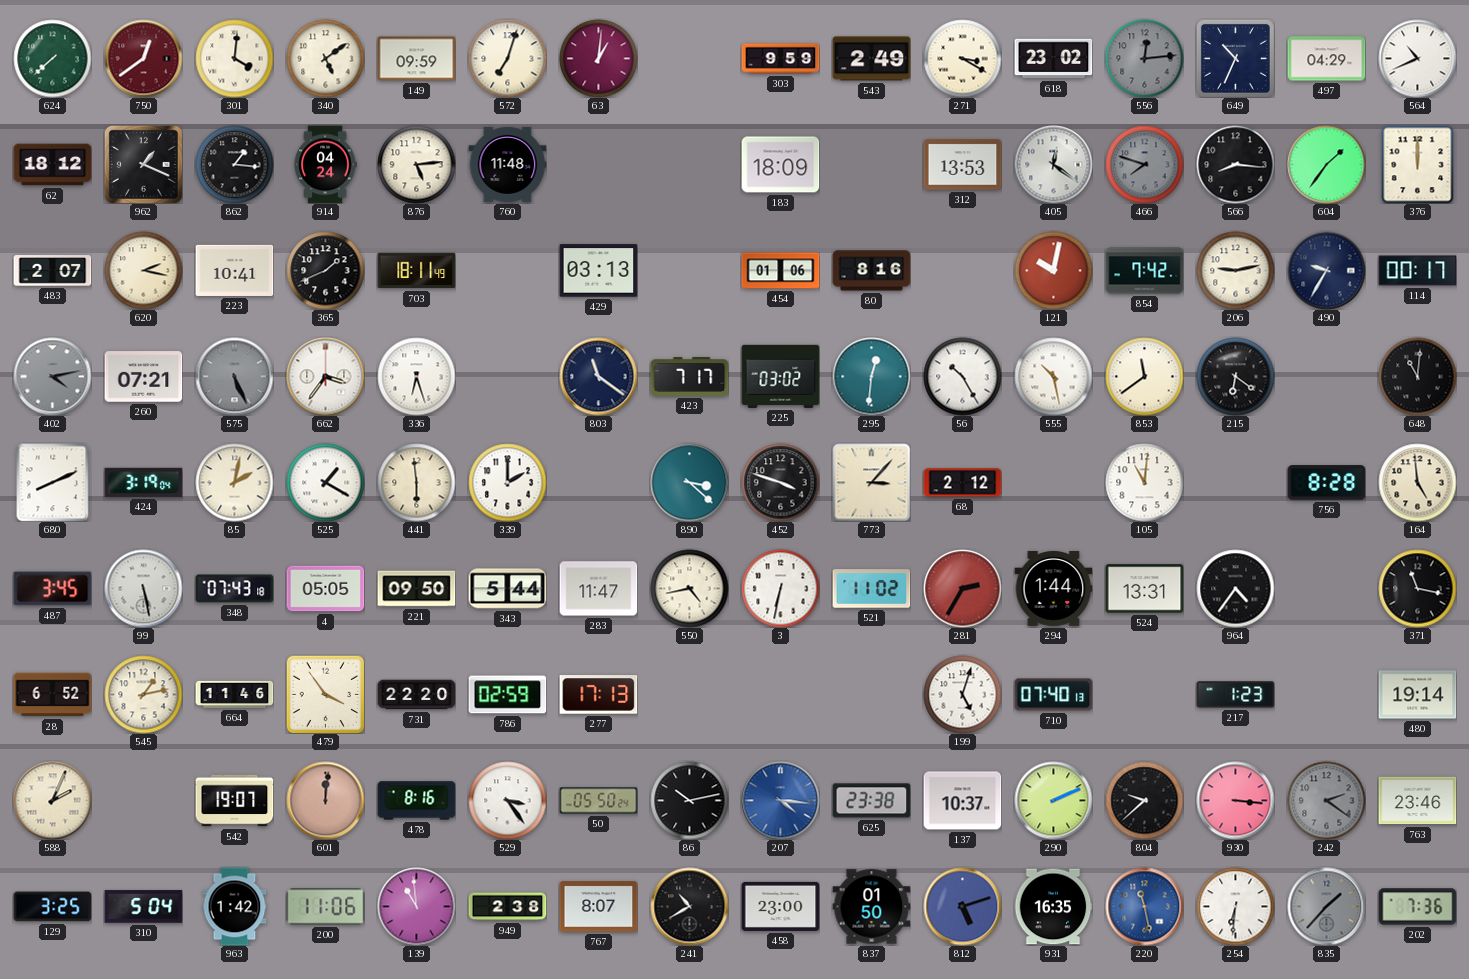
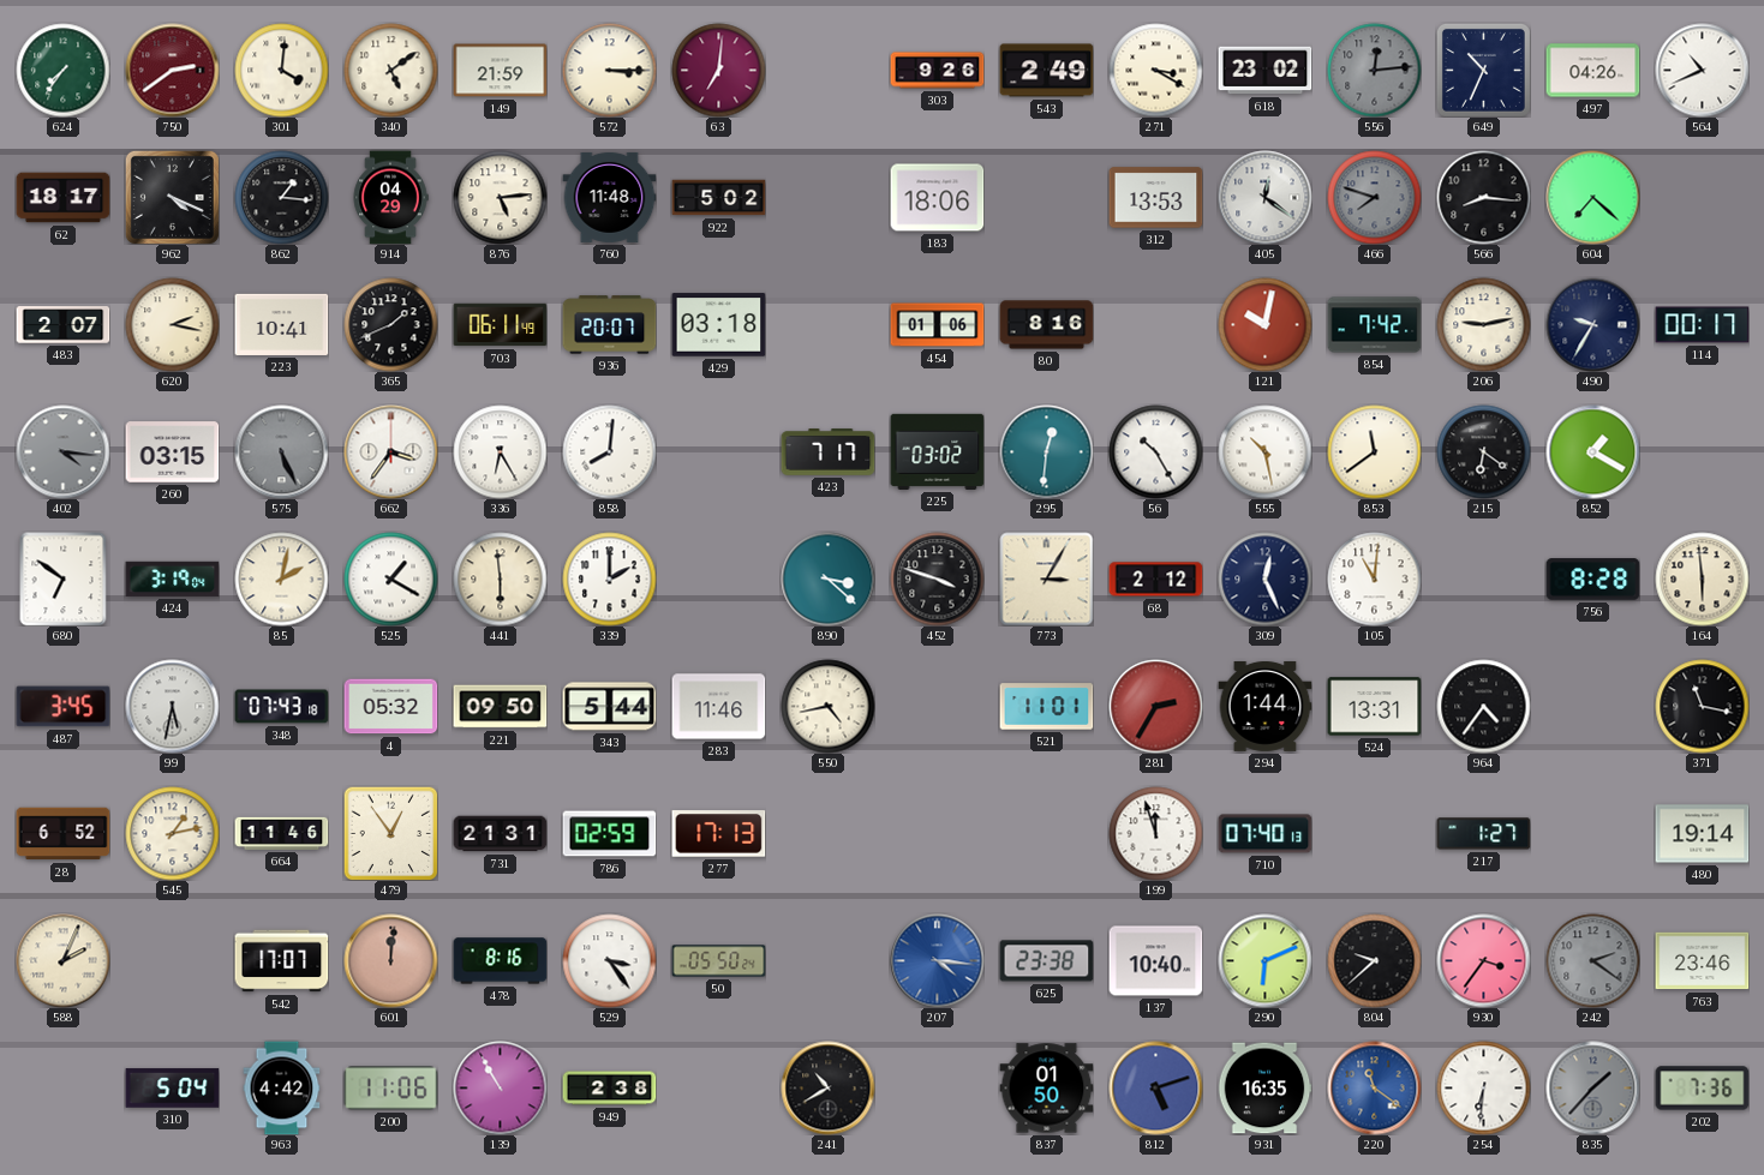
624: 7:38 -> 7:36
750: 12:39 -> 2:39
149: 09:59 -> 21:59
572: 7:03 -> 3:15
63: 1:01 -> 7:01
303: 9:59 -> 9:26
497: 04:29 -> 04:26
62: 18:12 -> 18:17
962: 1:19 -> 4:19
914: 04:24 -> 04:29
922: none -> 5:02
183: 18:09 -> 18:06
604: 1:36 -> 7:22
376: 12:00 -> none
703: 18:11 -> 06:11
936: none -> 20:07
429: 03:13 -> 03:18
402: 4:13 -> 4:16
260: 07:21 -> 03:15
336: 6:27 -> 6:25
858: none -> 8:01
803: 11:21 -> none
852: none -> 1:20
648: 11:01 -> none
680: 8:11 -> 6:51
773: 3:07 -> 3:05
309: none -> 12:26
164: 4:59 -> 5:59
99: 5:28 -> 5:32
4: 05:05 -> 05:32
283: 11:47 -> 11:46
3: 6:32 -> none
521: 11:02 -> 11:01
479: 3:54 -> 12:54
731: 22:20 -> 21:31
199: 5:03 -> 11:57
217: 1:23 -> 1:27
542: 19:07 -> 17:07
86: 10:13 -> none
137: 10:37 -> 10:40
290: 2:11 -> 6:11
930: 3:16 -> 3:36
129: 3:25 -> none
963: 1:42 -> 4:42
139: 10:59 -> 10:55
767: 8:07 -> none
458: 23:00 -> none
220: 11:28 -> 11:21
